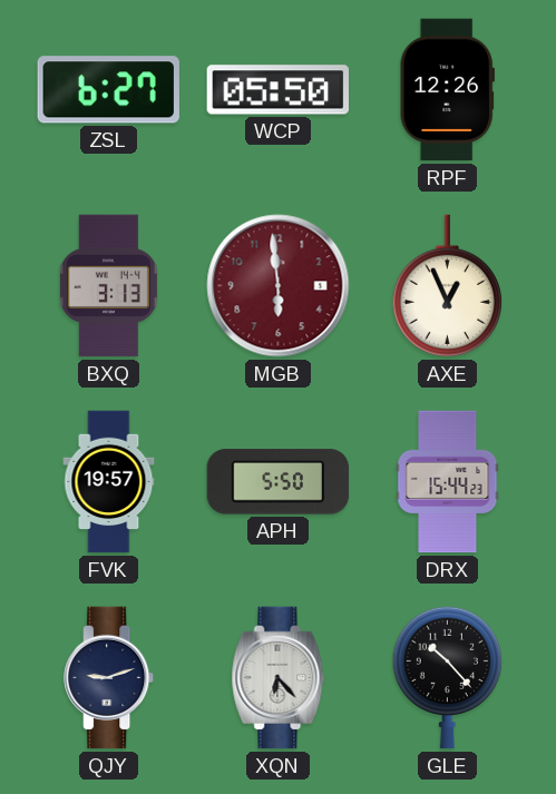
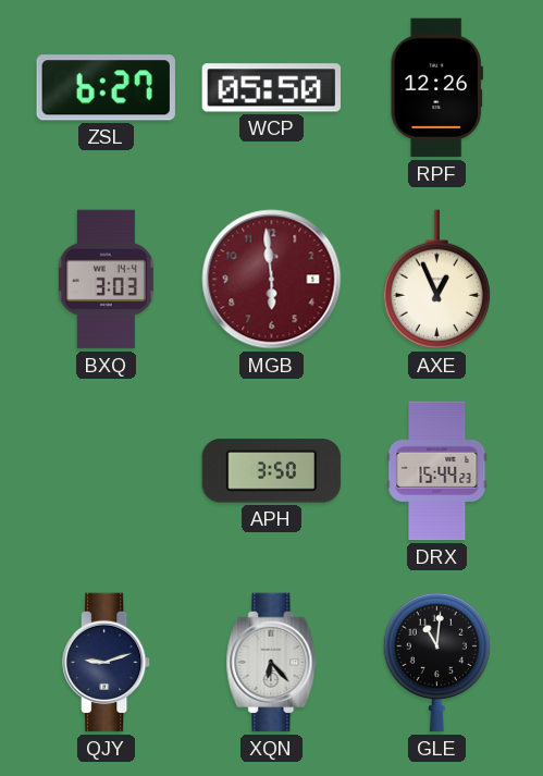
BXQ: 3:13 -> 3:03
FVK: 19:57 -> none
APH: 5:50 -> 3:50
GLE: 10:23 -> 11:01
